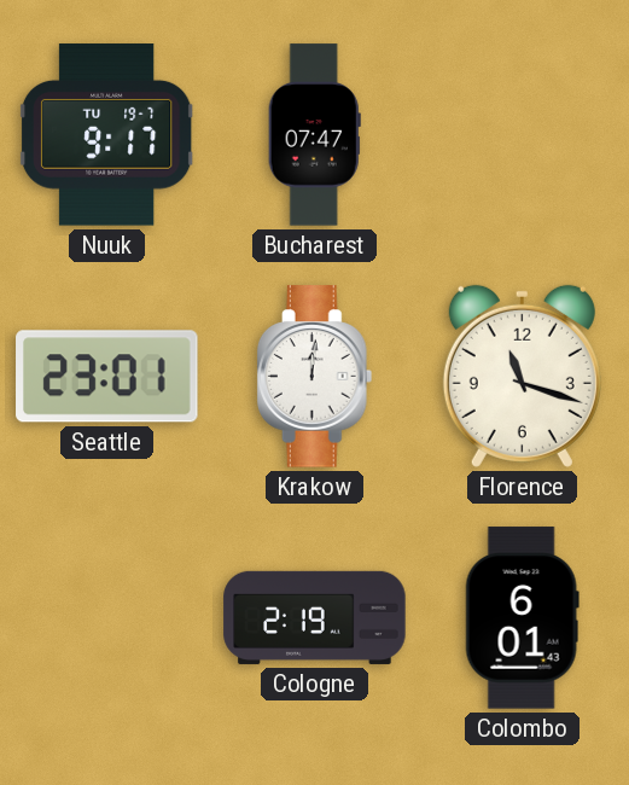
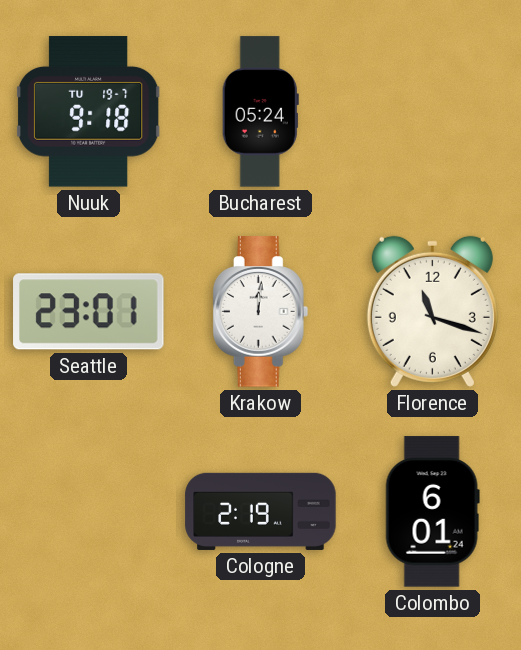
Nuuk: 9:17 -> 9:18
Bucharest: 07:47 -> 05:24
Colombo: 6:01:43 -> 6:01:24
